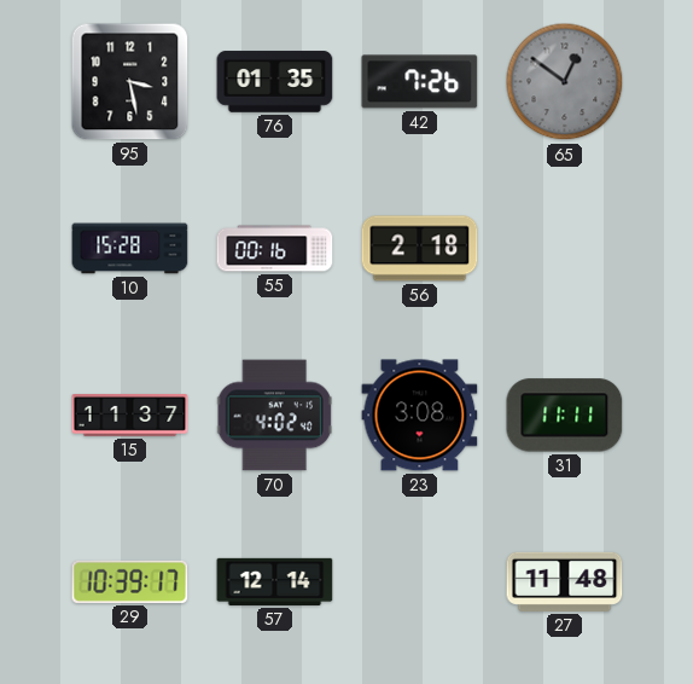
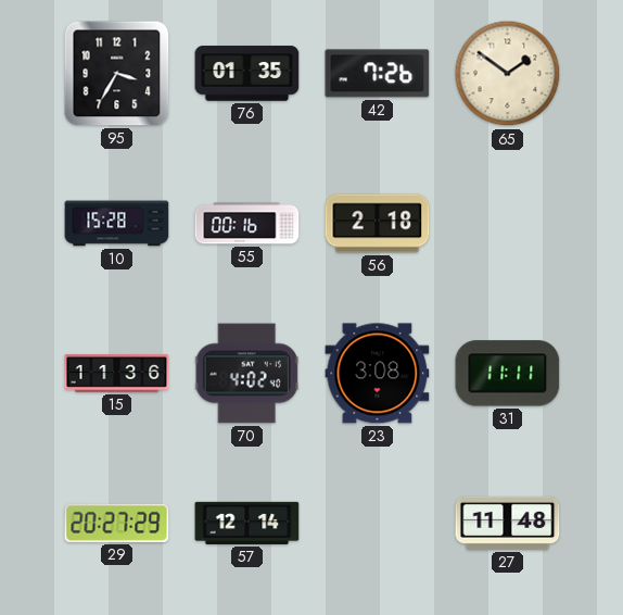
95: 3:28 -> 3:35
65: 12:51 -> 1:51
65 dial: grey -> cream
15: 11:37 -> 11:36
29: 10:39 -> 20:27
